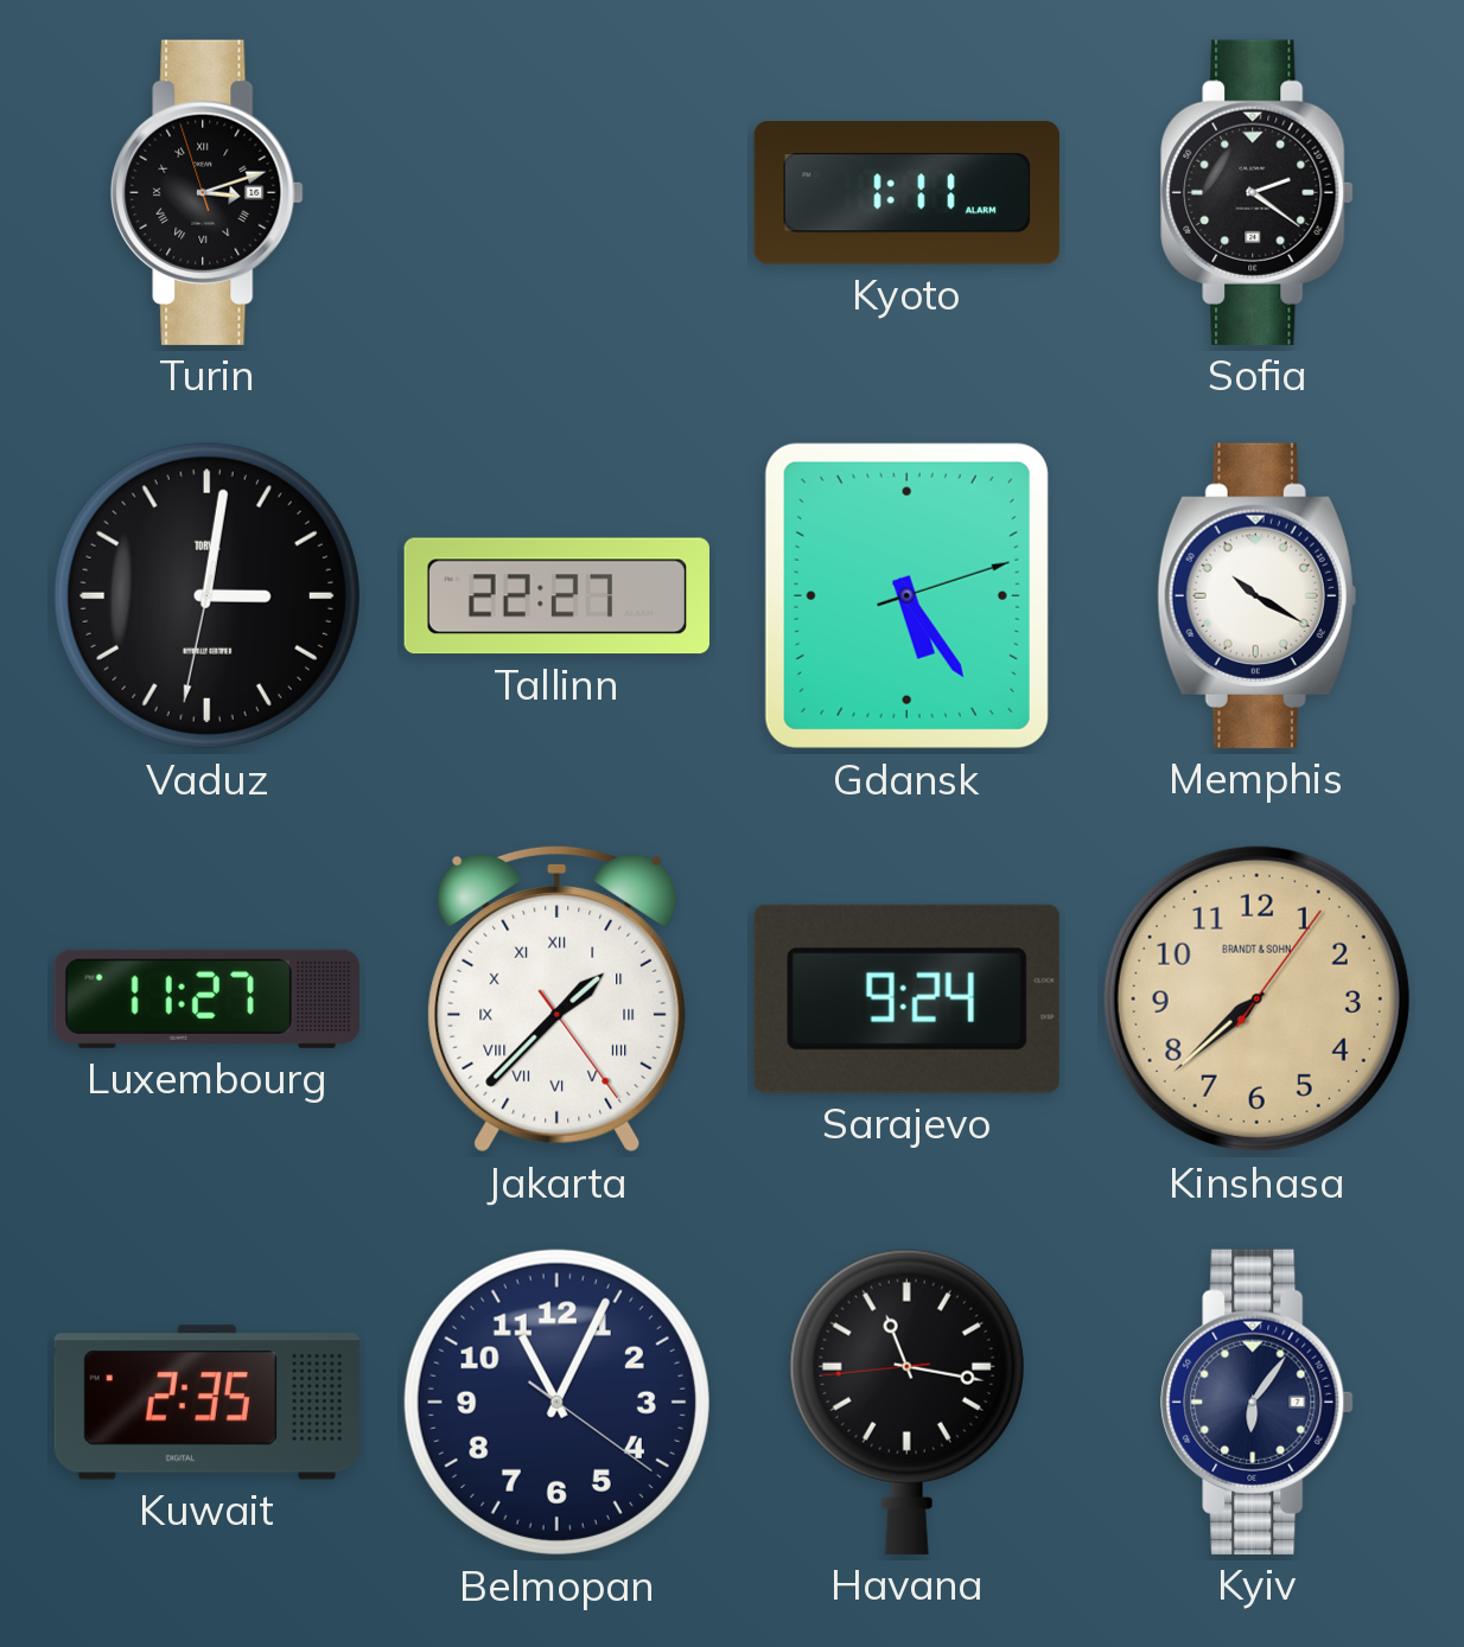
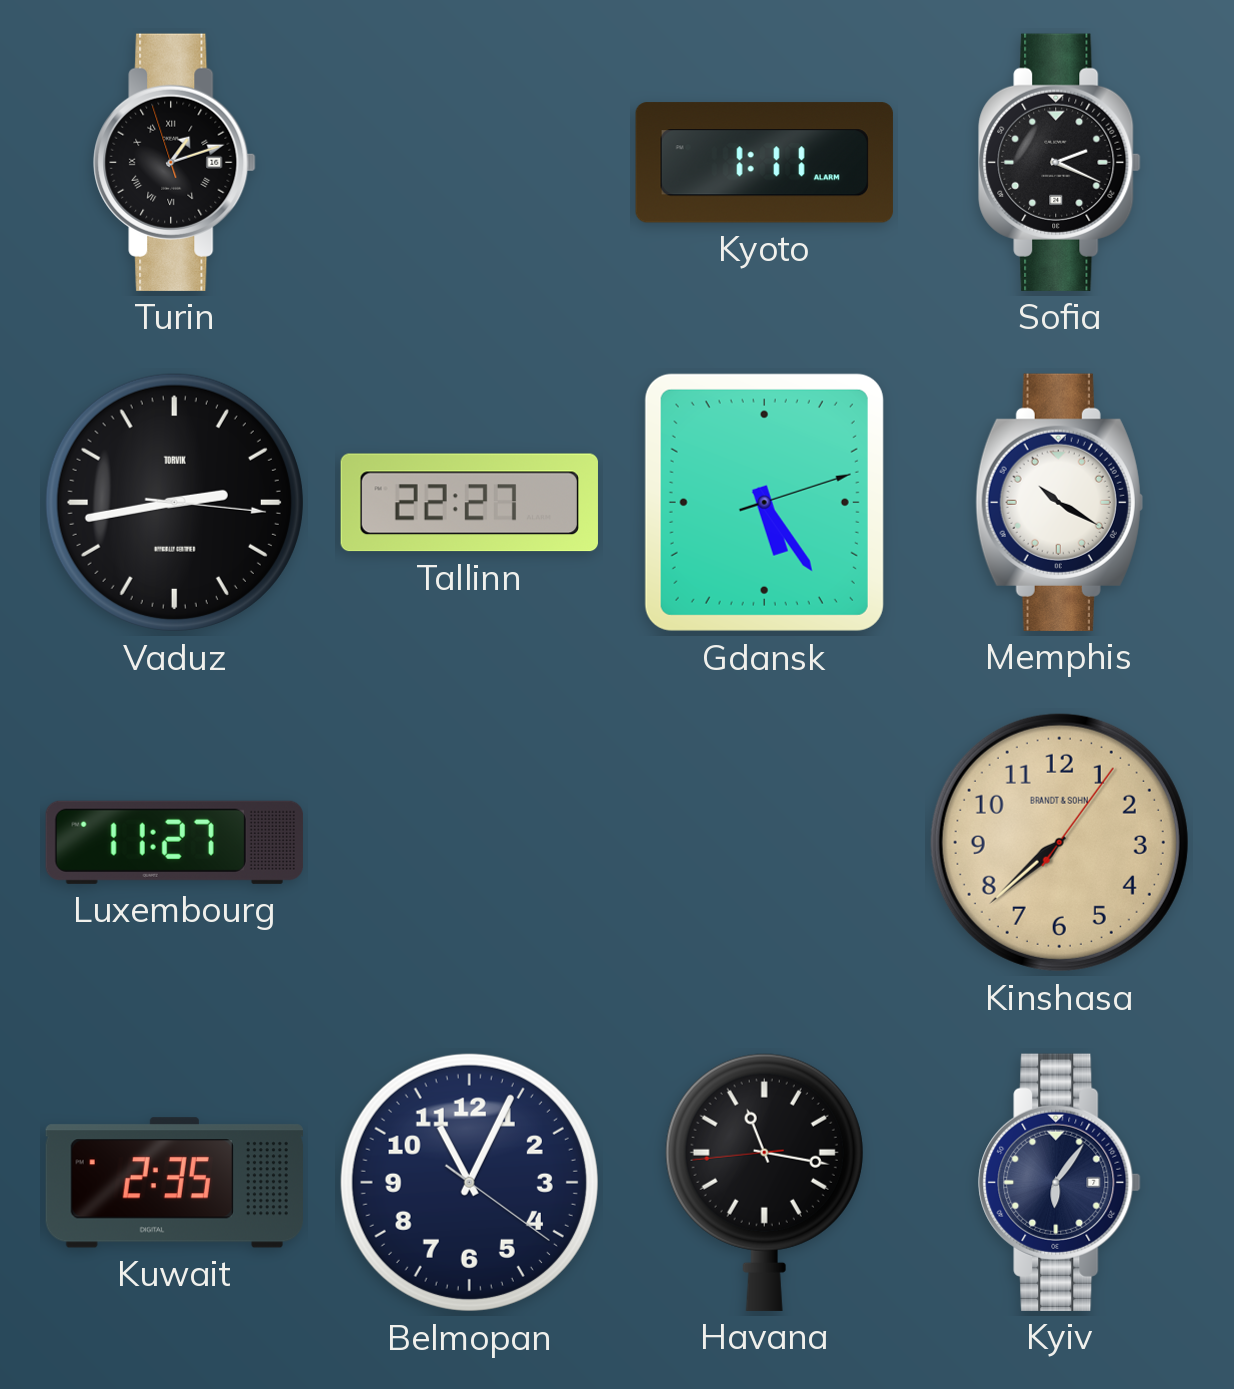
Turin: 3:11 -> 1:11
Sofia: 2:21 -> 2:19
Vaduz: 3:01 -> 2:43
Jakarta: 1:37 -> none
Sarajevo: 9:24 -> none
